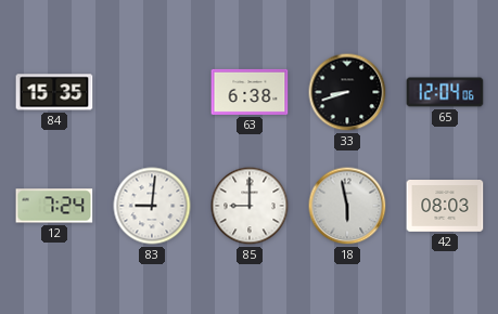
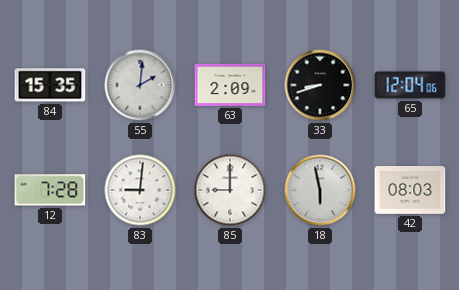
55: none -> 2:01
63: 6:38 -> 2:09
12: 7:24 -> 7:28
